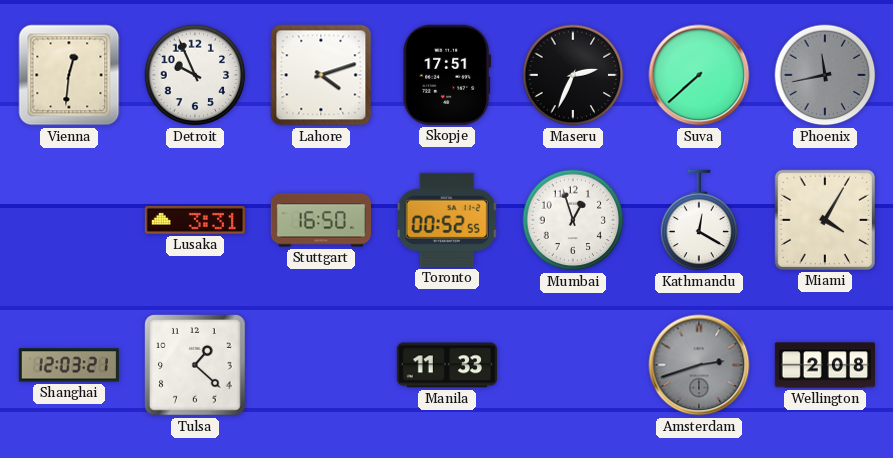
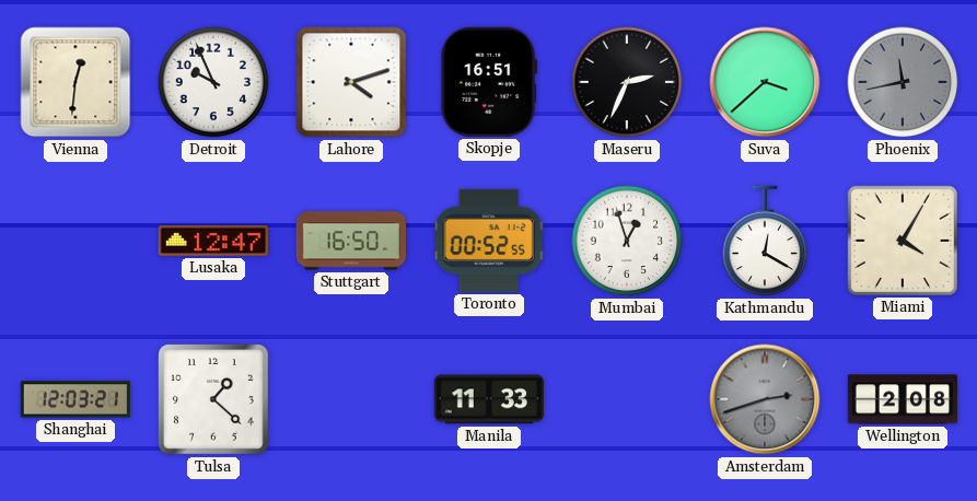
Skopje: 17:51 -> 16:51
Suva: 7:38 -> 3:38
Lusaka: 3:31 -> 12:47
